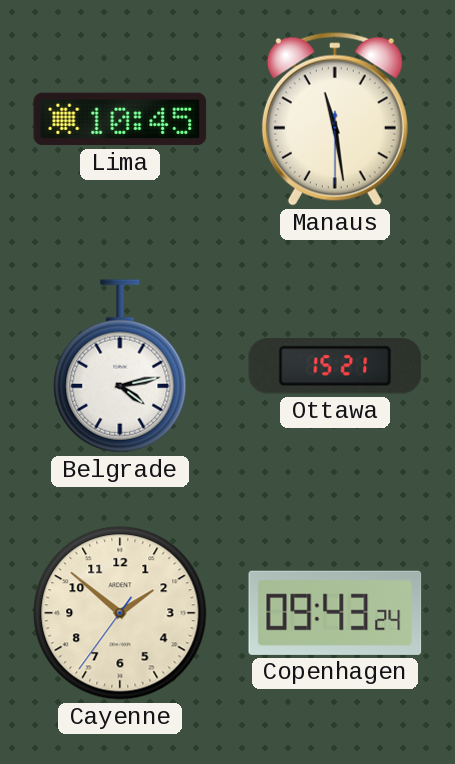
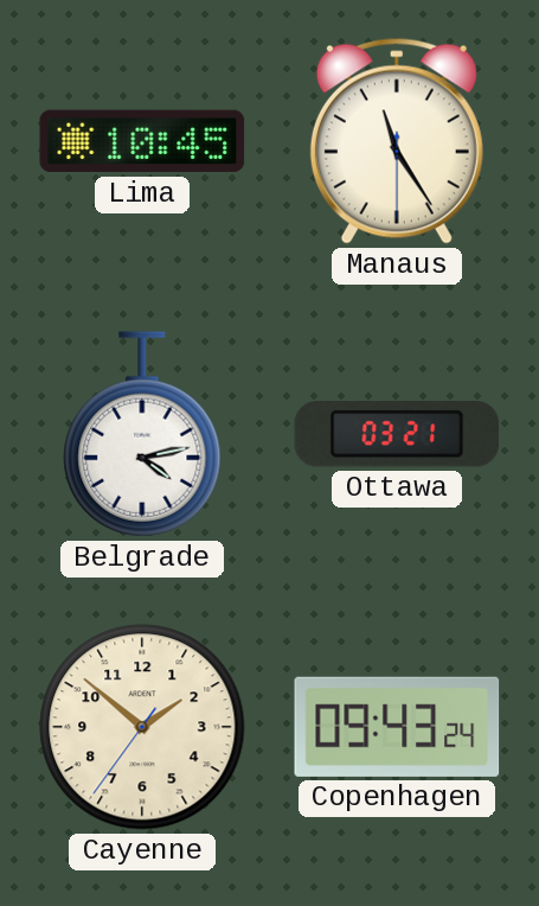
Manaus: 11:28 -> 11:24
Ottawa: 15:21 -> 03:21
